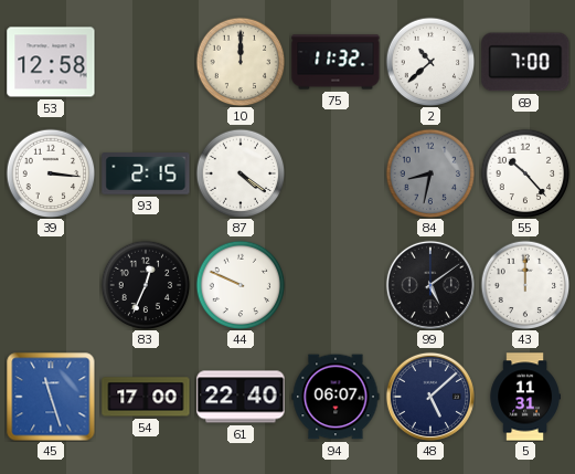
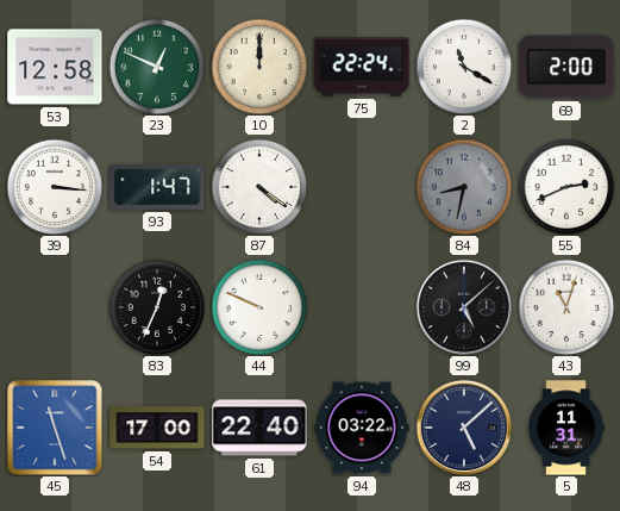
23: none -> 12:49
75: 11:32 -> 22:24
2: 10:38 -> 11:20
69: 7:00 -> 2:00
93: 2:15 -> 1:47
55: 10:23 -> 2:41
99: 5:09 -> 5:08
43: 12:00 -> 11:03
94: 06:07 -> 03:22
